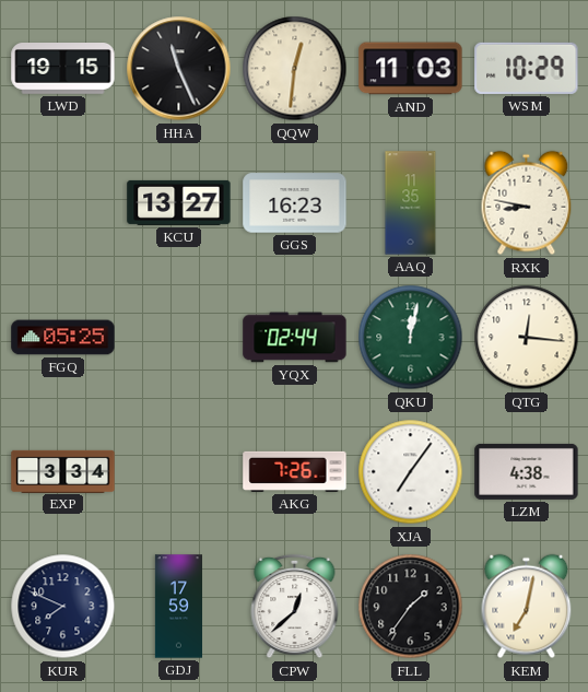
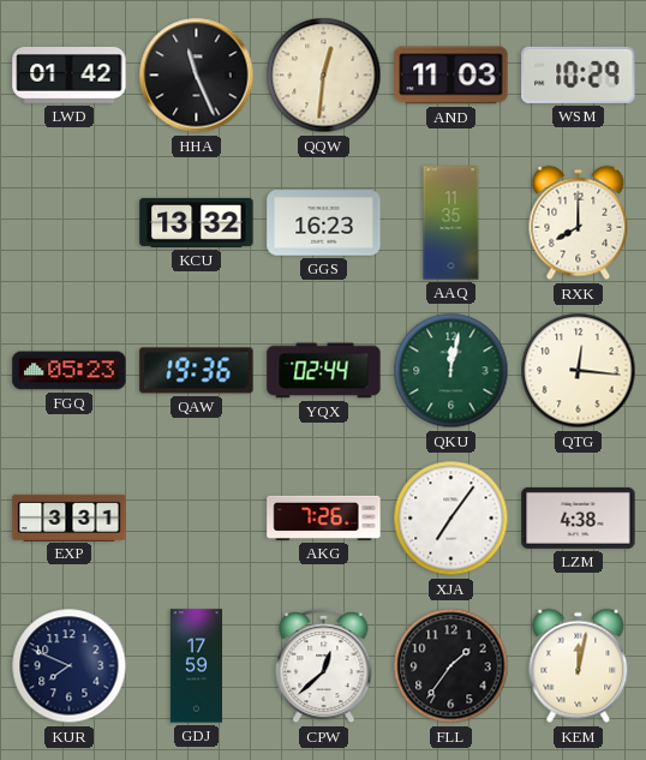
LWD: 19:15 -> 01:42
KCU: 13:27 -> 13:32
RXK: 8:47 -> 8:00
FGQ: 05:25 -> 05:23
QAW: none -> 19:36
EXP: 3:34 -> 3:31
KEM: 7:02 -> 12:02
